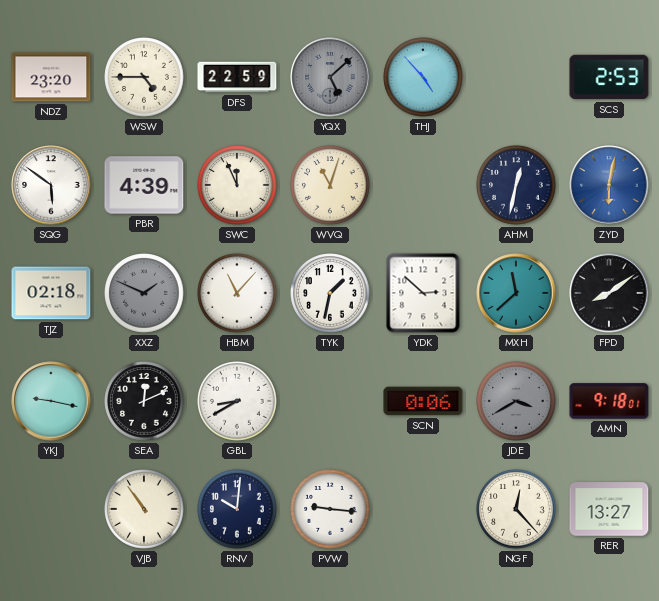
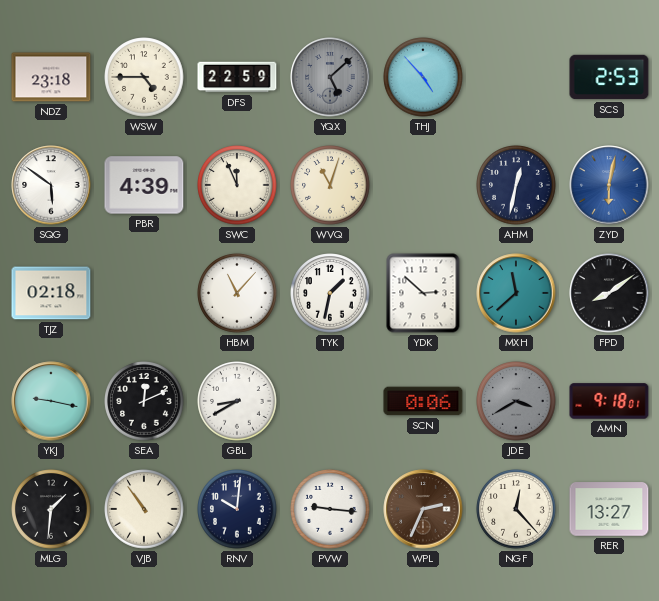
NDZ: 23:20 -> 23:18
XXZ: 1:49 -> none
MLG: none -> 1:31
WPL: none -> 2:34
